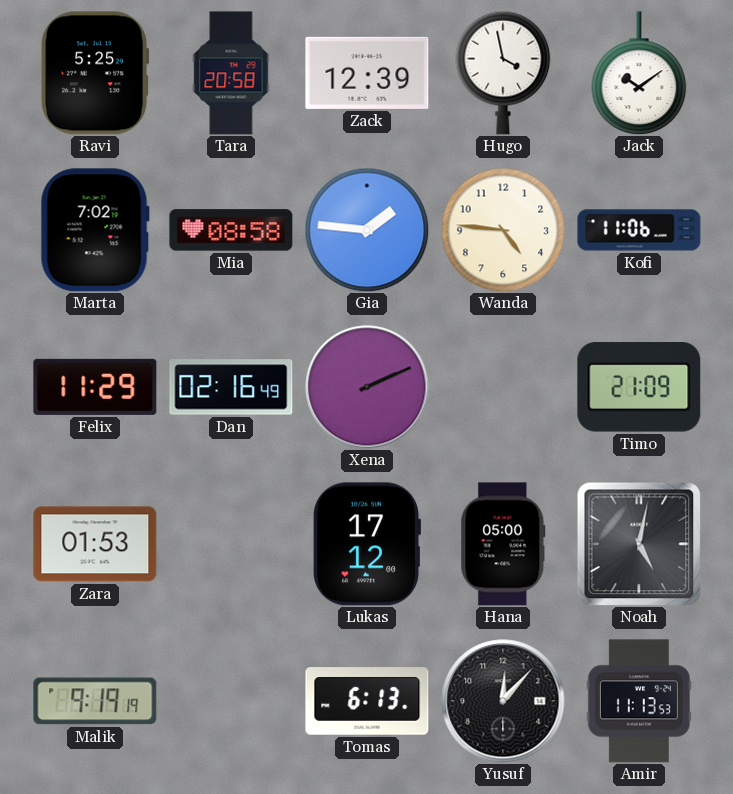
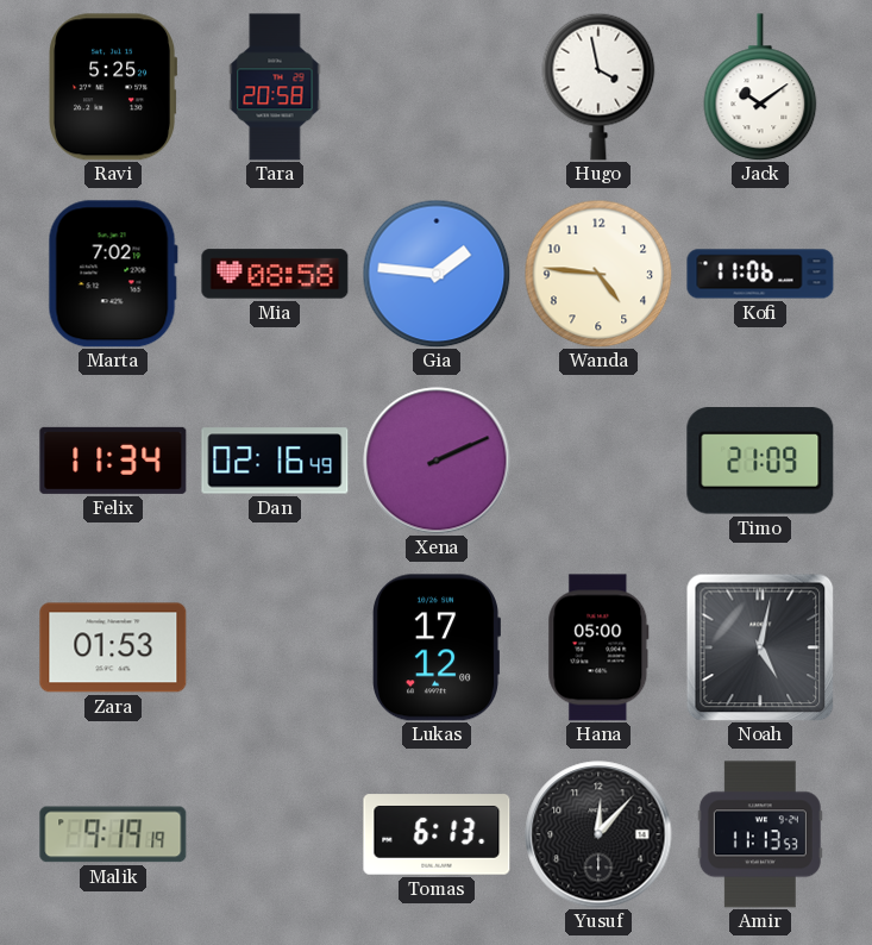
Zack: 12:39 -> none
Felix: 11:29 -> 11:34
